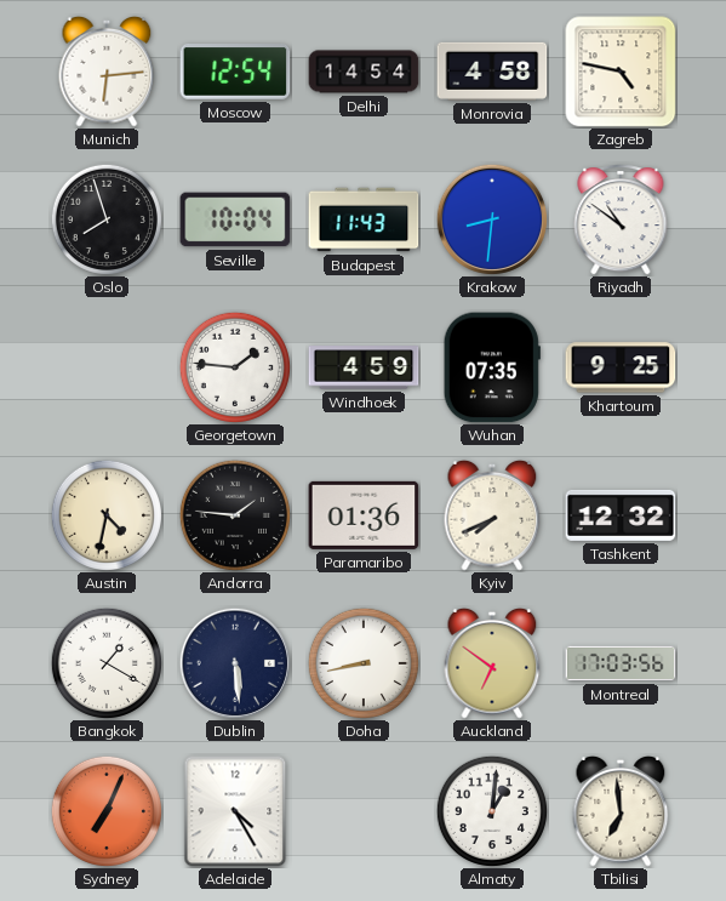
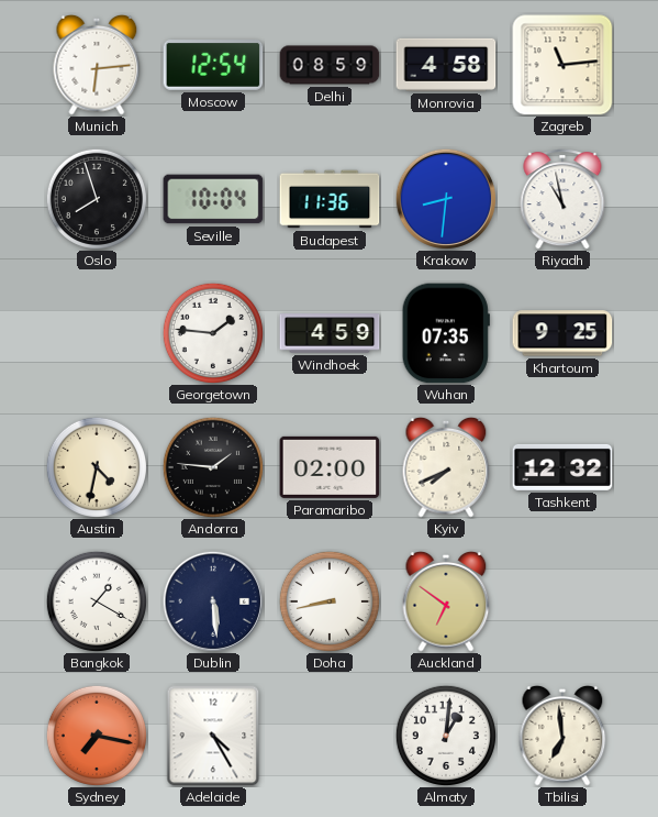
Delhi: 14:54 -> 08:59
Zagreb: 4:47 -> 11:14
Budapest: 11:43 -> 11:36
Riyadh: 10:51 -> 10:58
Paramaribo: 01:36 -> 02:00
Montreal: 17:03 -> none
Sydney: 7:04 -> 7:17
